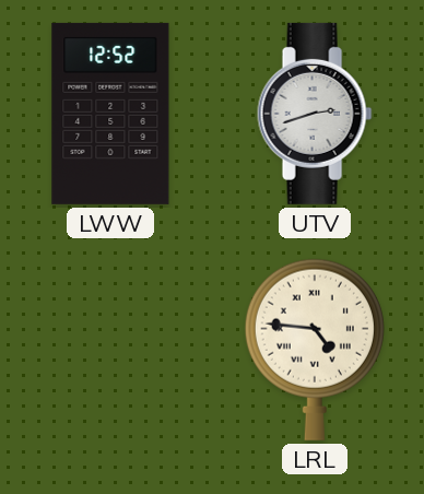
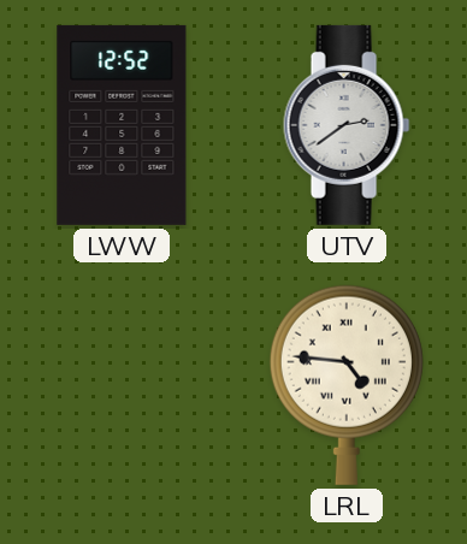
UTV: 2:42 -> 2:39
